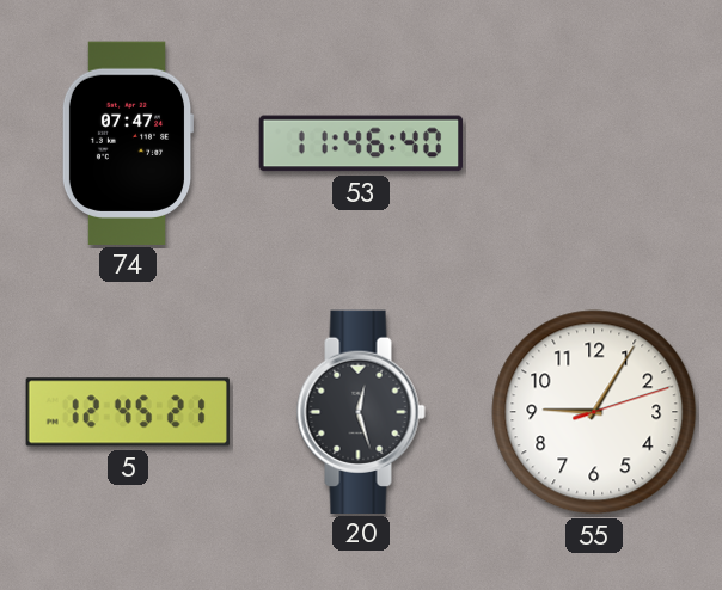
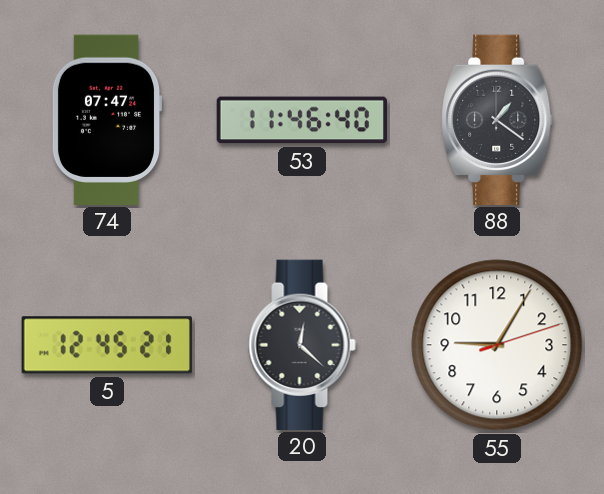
88: none -> 1:21
20: 12:27 -> 12:22
